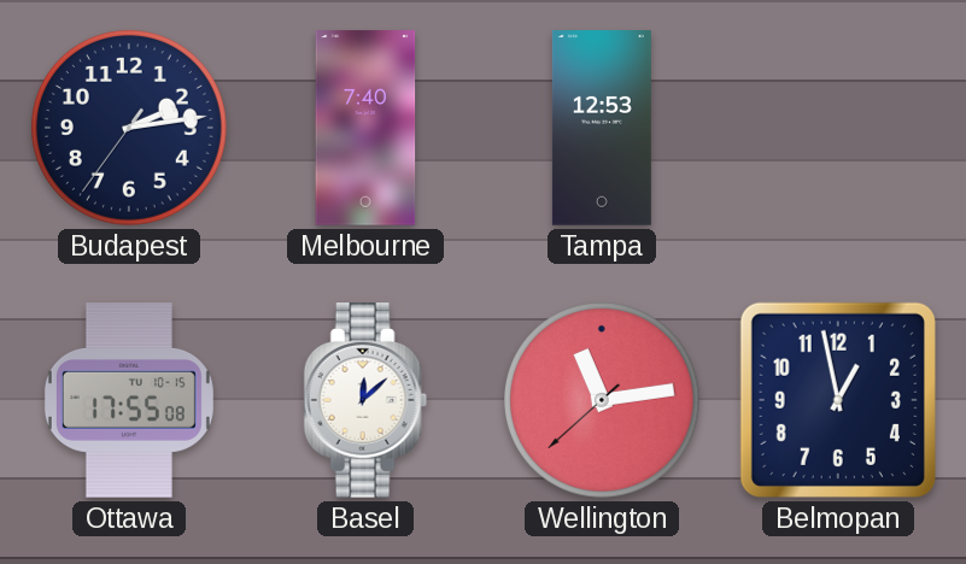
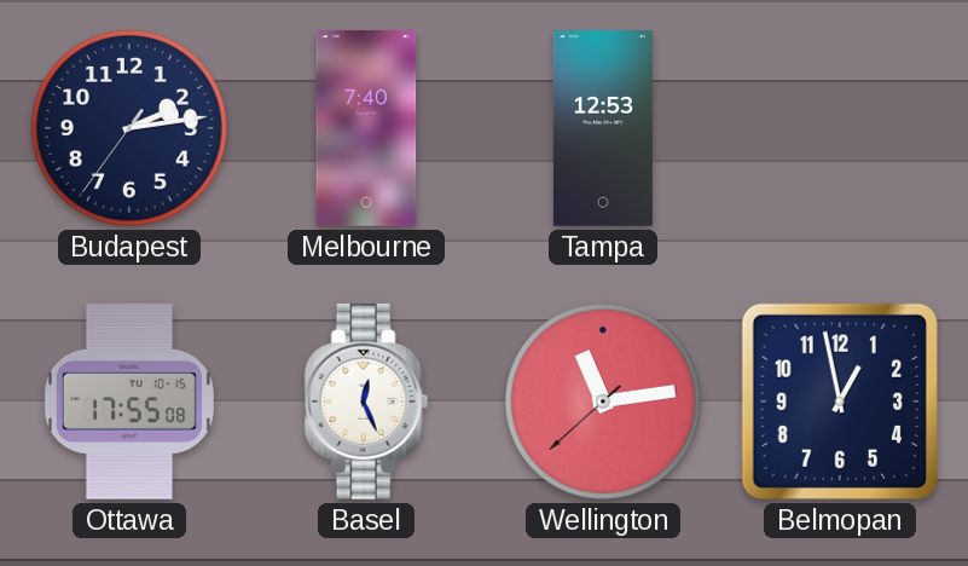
Basel: 12:08 -> 12:26
